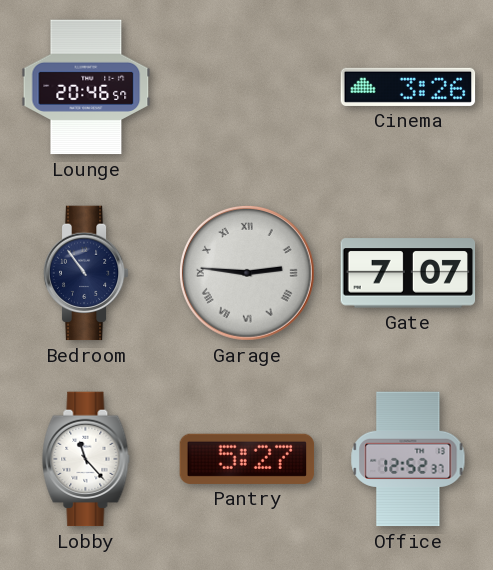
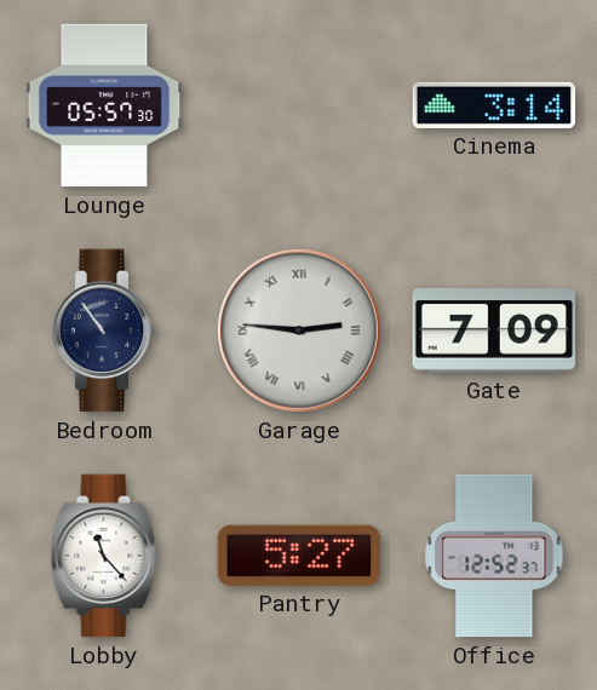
Lounge: 20:46 -> 05:57
Cinema: 3:26 -> 3:14
Gate: 7:07 -> 7:09
